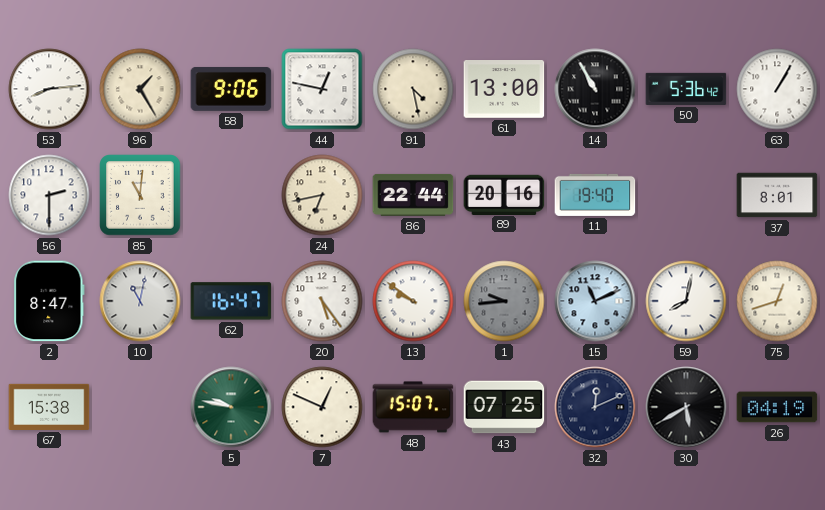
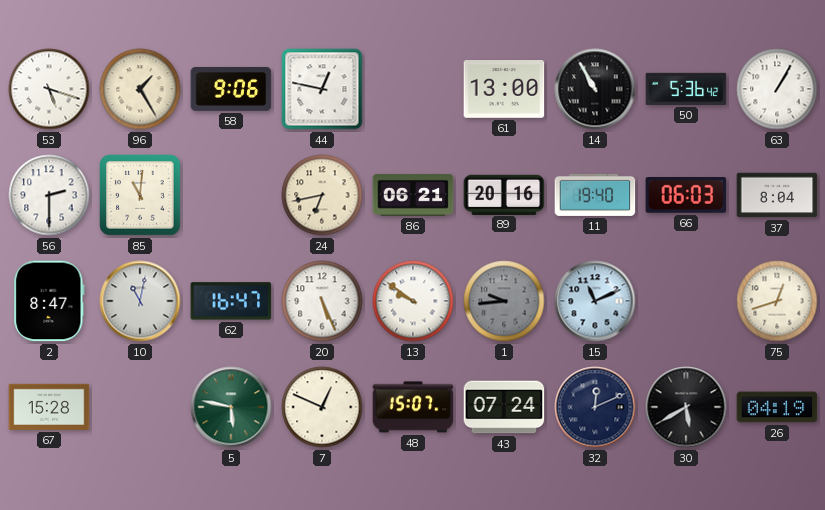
53: 8:14 -> 5:18
91: 4:28 -> none
86: 22:44 -> 06:21
66: none -> 06:03
37: 8:01 -> 8:04
20: 5:24 -> 5:26
59: 8:02 -> none
67: 15:38 -> 15:28
5: 9:47 -> 5:47
43: 07:25 -> 07:24
